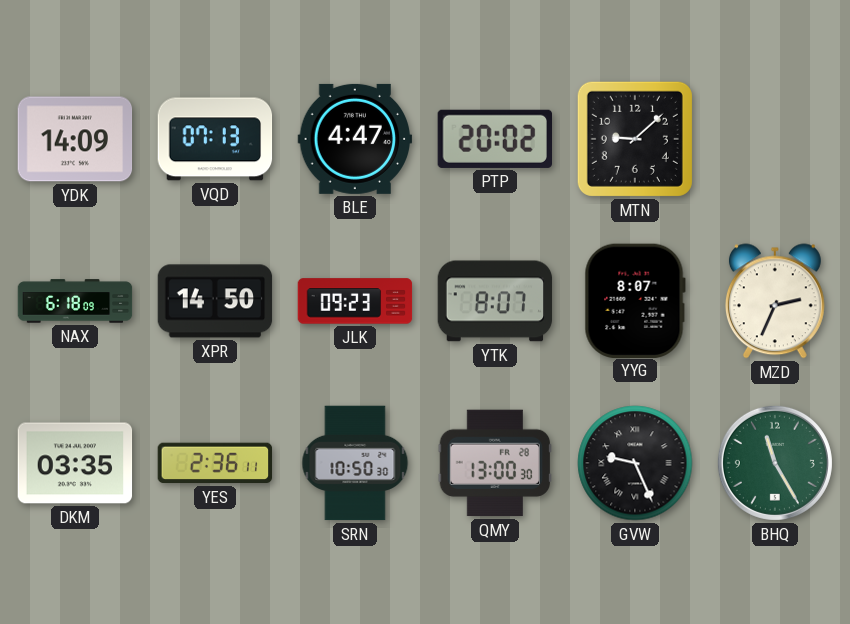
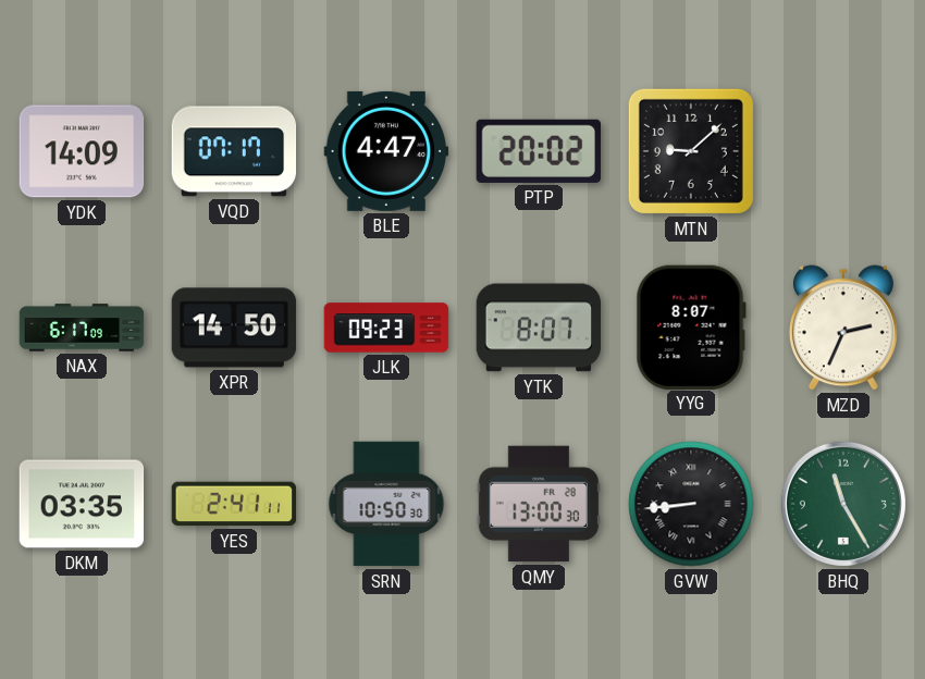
VQD: 07:13 -> 07:17
NAX: 6:18 -> 6:17
YES: 2:36 -> 2:41
GVW: 9:26 -> 8:44
